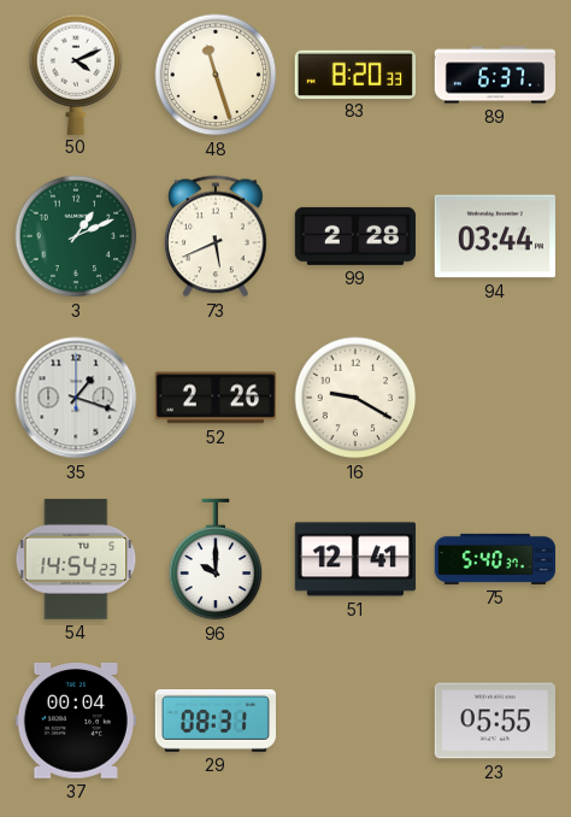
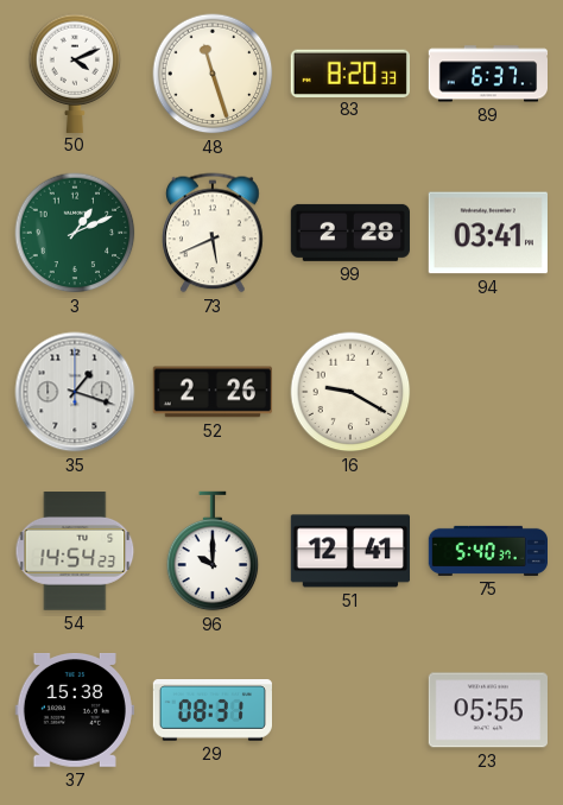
94: 03:44 -> 03:41
37: 00:04 -> 15:38
